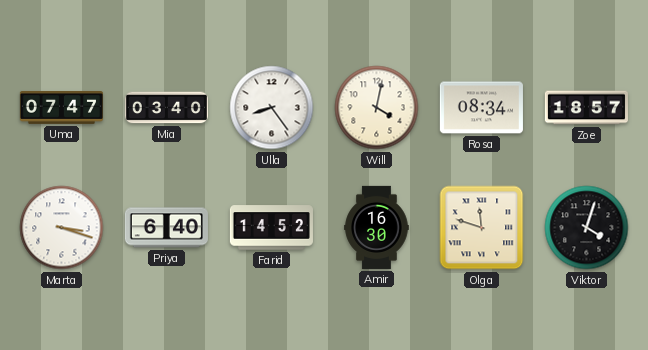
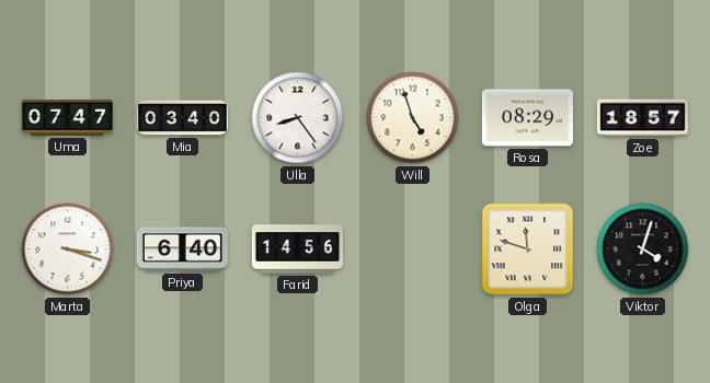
Will: 4:02 -> 4:57
Rosa: 08:34 -> 08:29
Farid: 14:52 -> 14:56
Amir: 16:30 -> none
